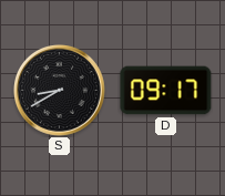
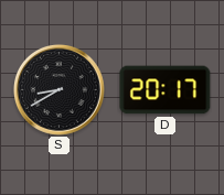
D: 09:17 -> 20:17
